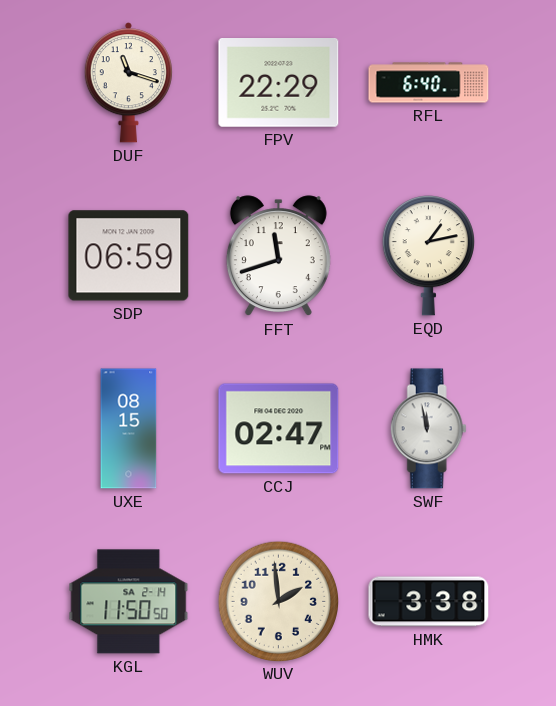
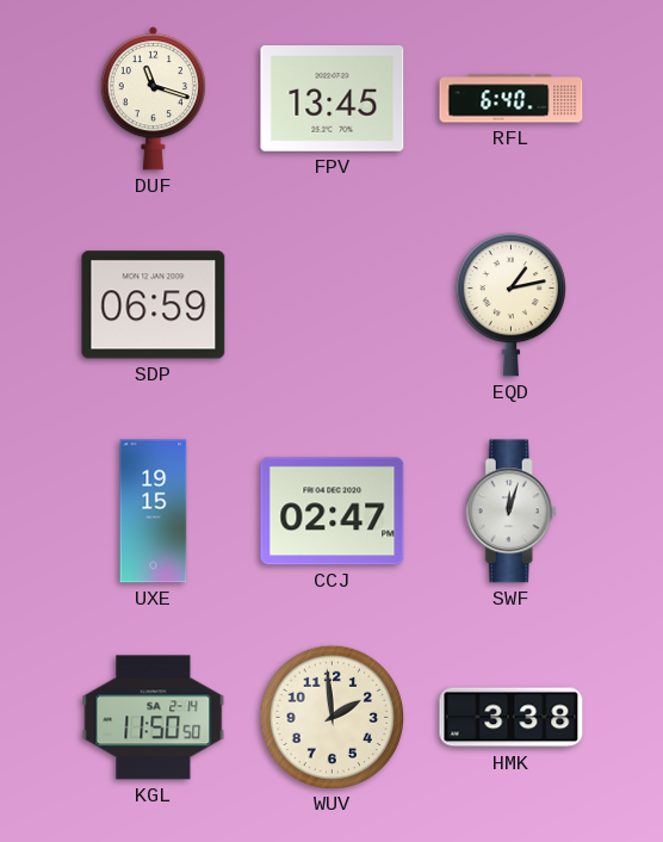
FPV: 22:29 -> 13:45
FFT: 11:42 -> none
UXE: 08:15 -> 19:15
SWF: 11:58 -> 12:03
